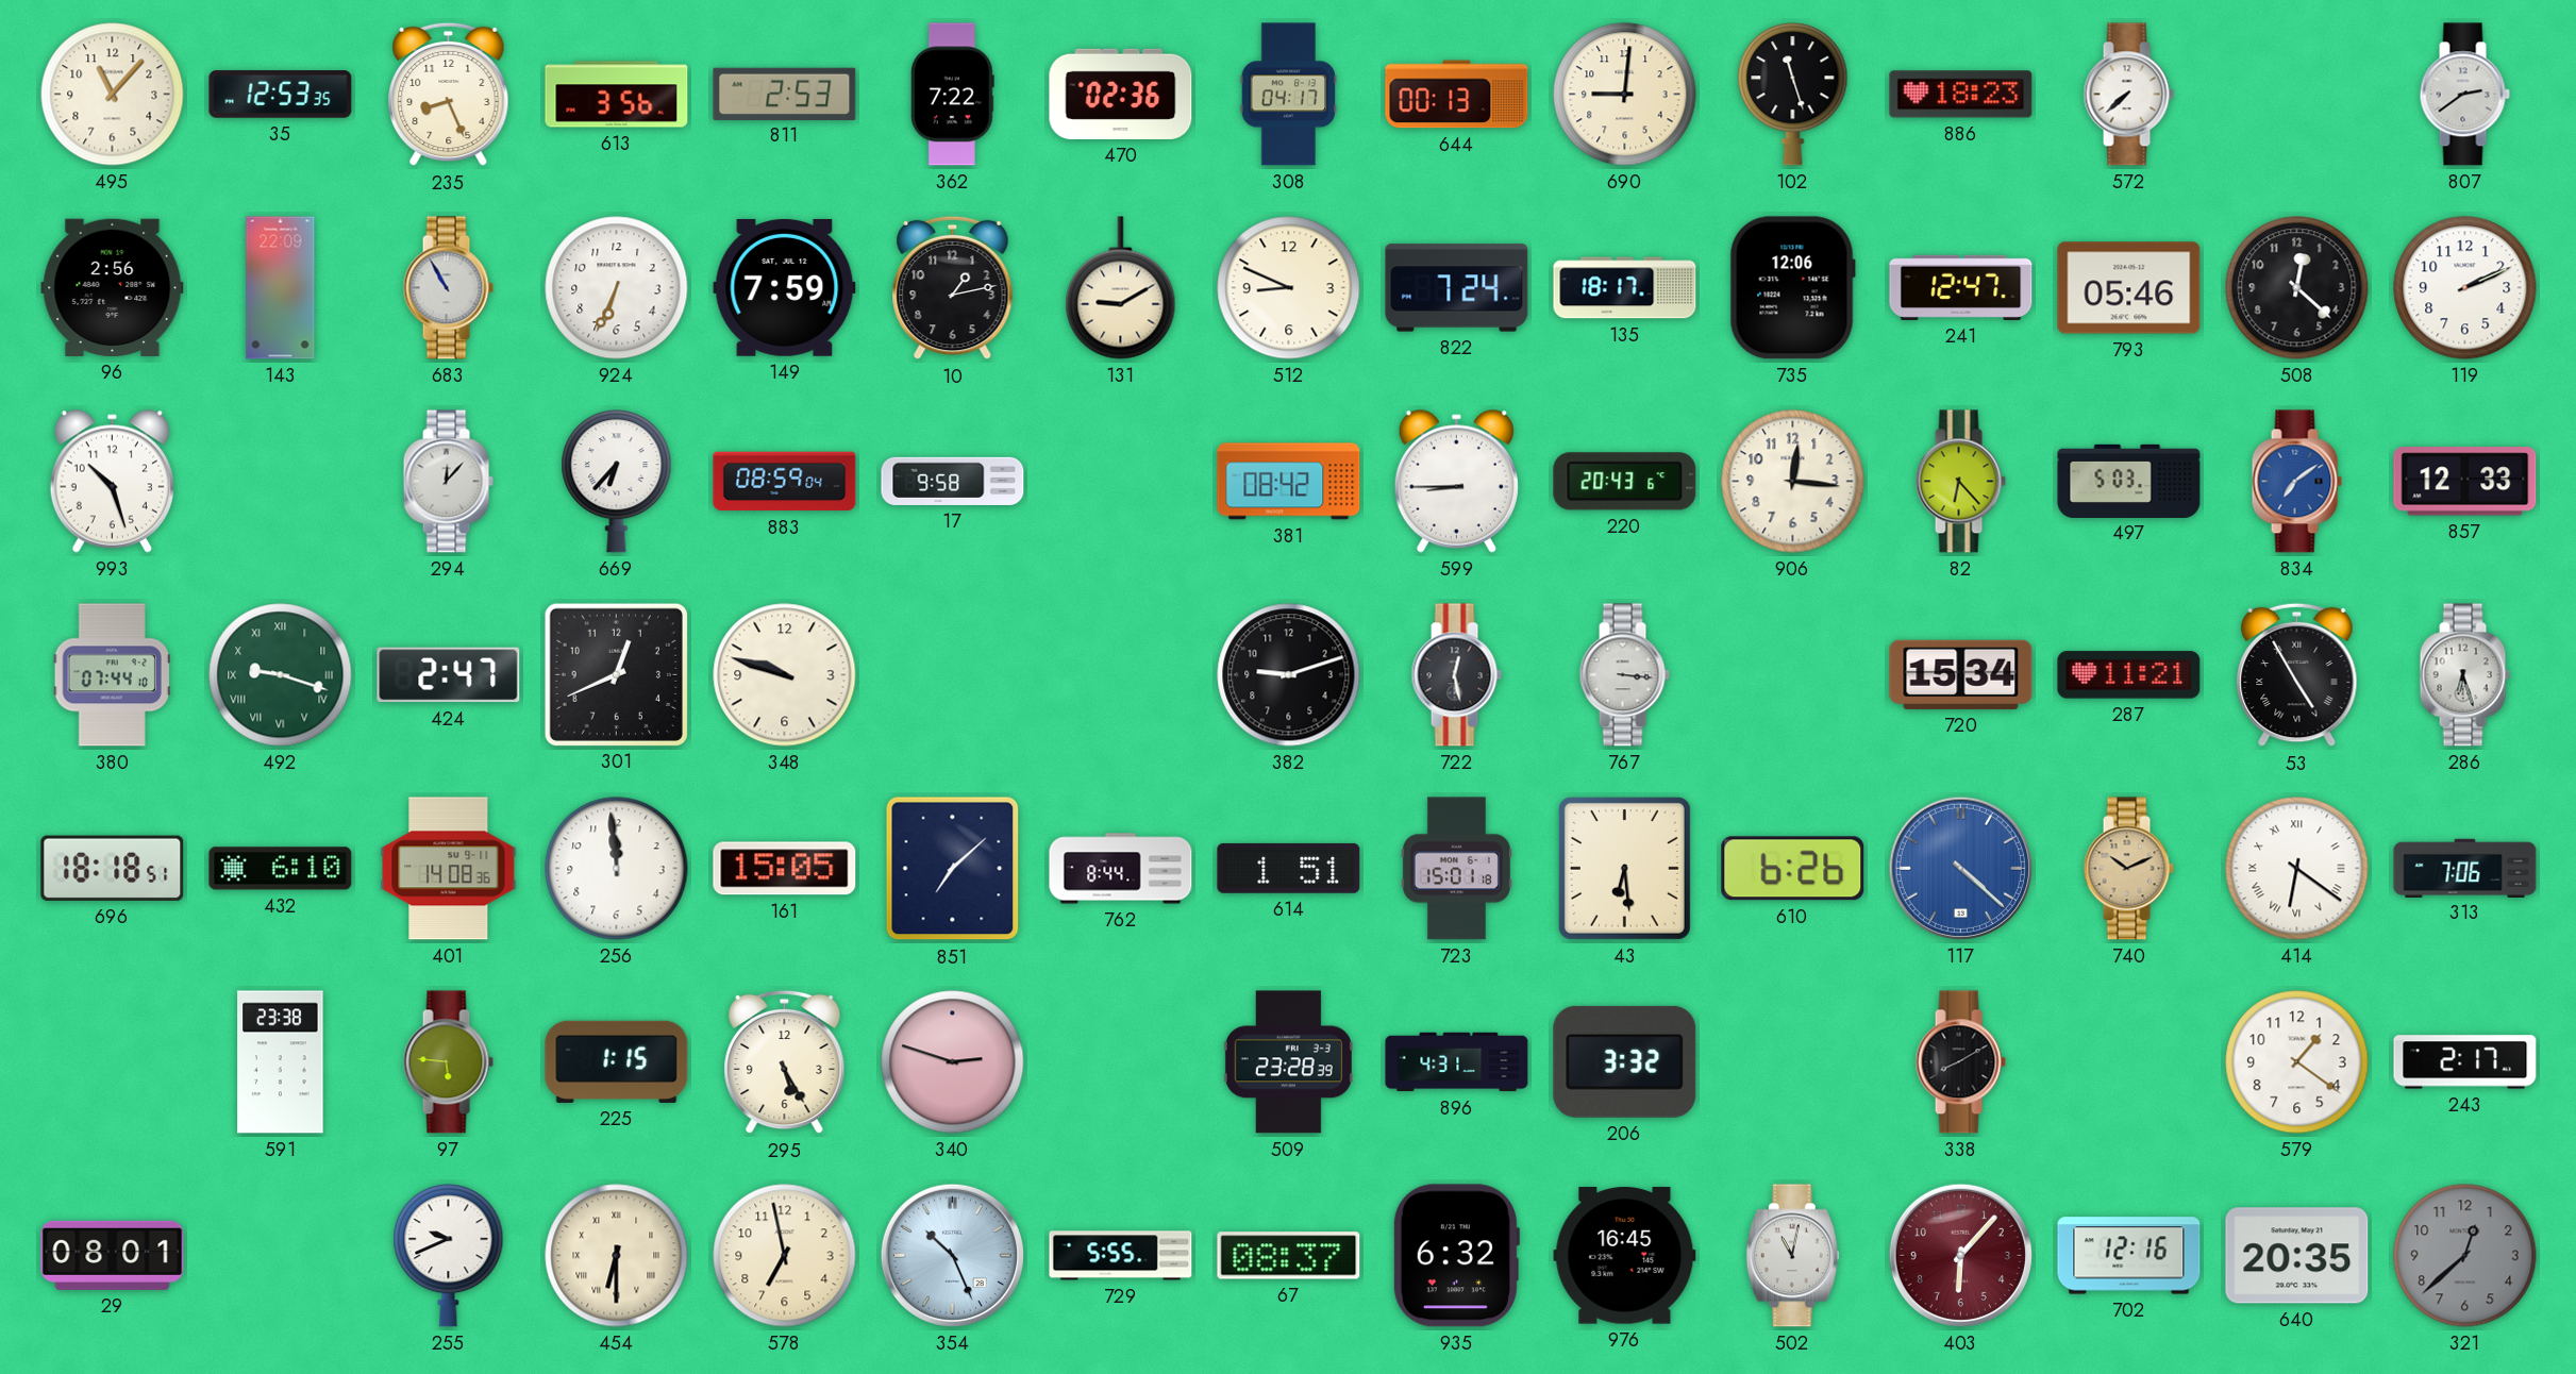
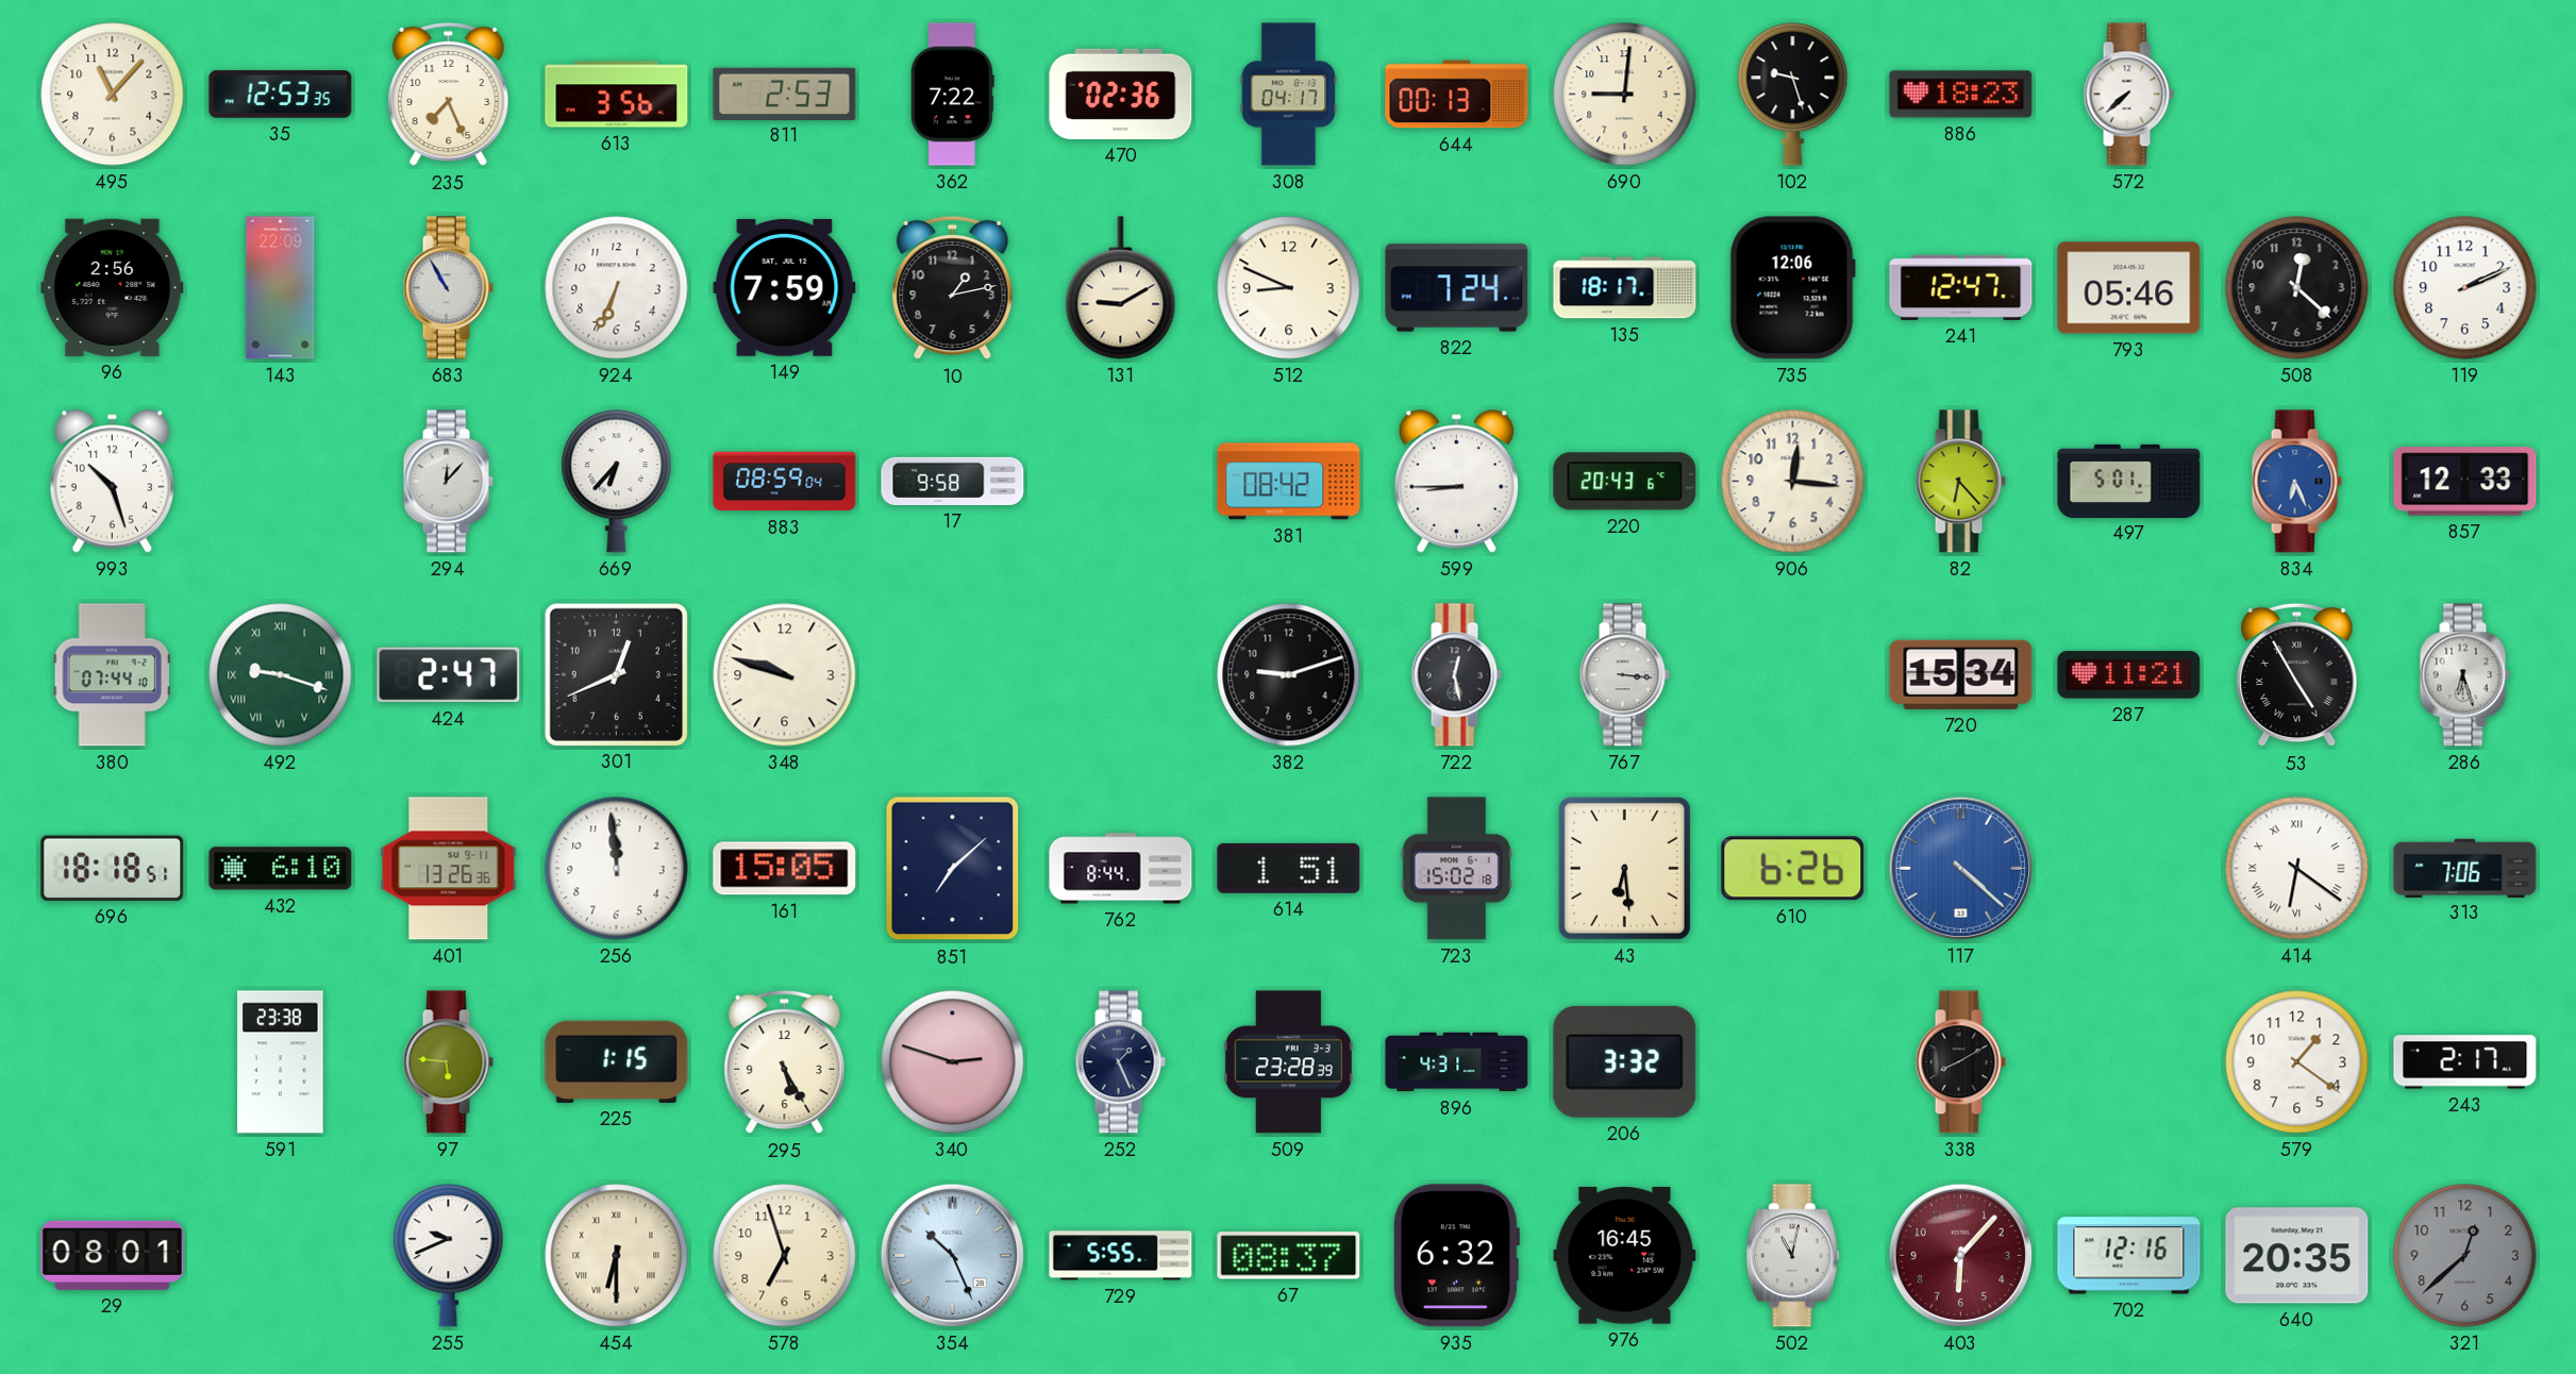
235: 8:26 -> 7:26
102: 11:27 -> 9:27
807: 2:39 -> none
497: 5:03 -> 5:01
834: 7:09 -> 6:26
401: 14:08 -> 13:26
723: 15:01 -> 15:02
740: 10:11 -> none
252: none -> 1:26
578: 6:58 -> 6:57
